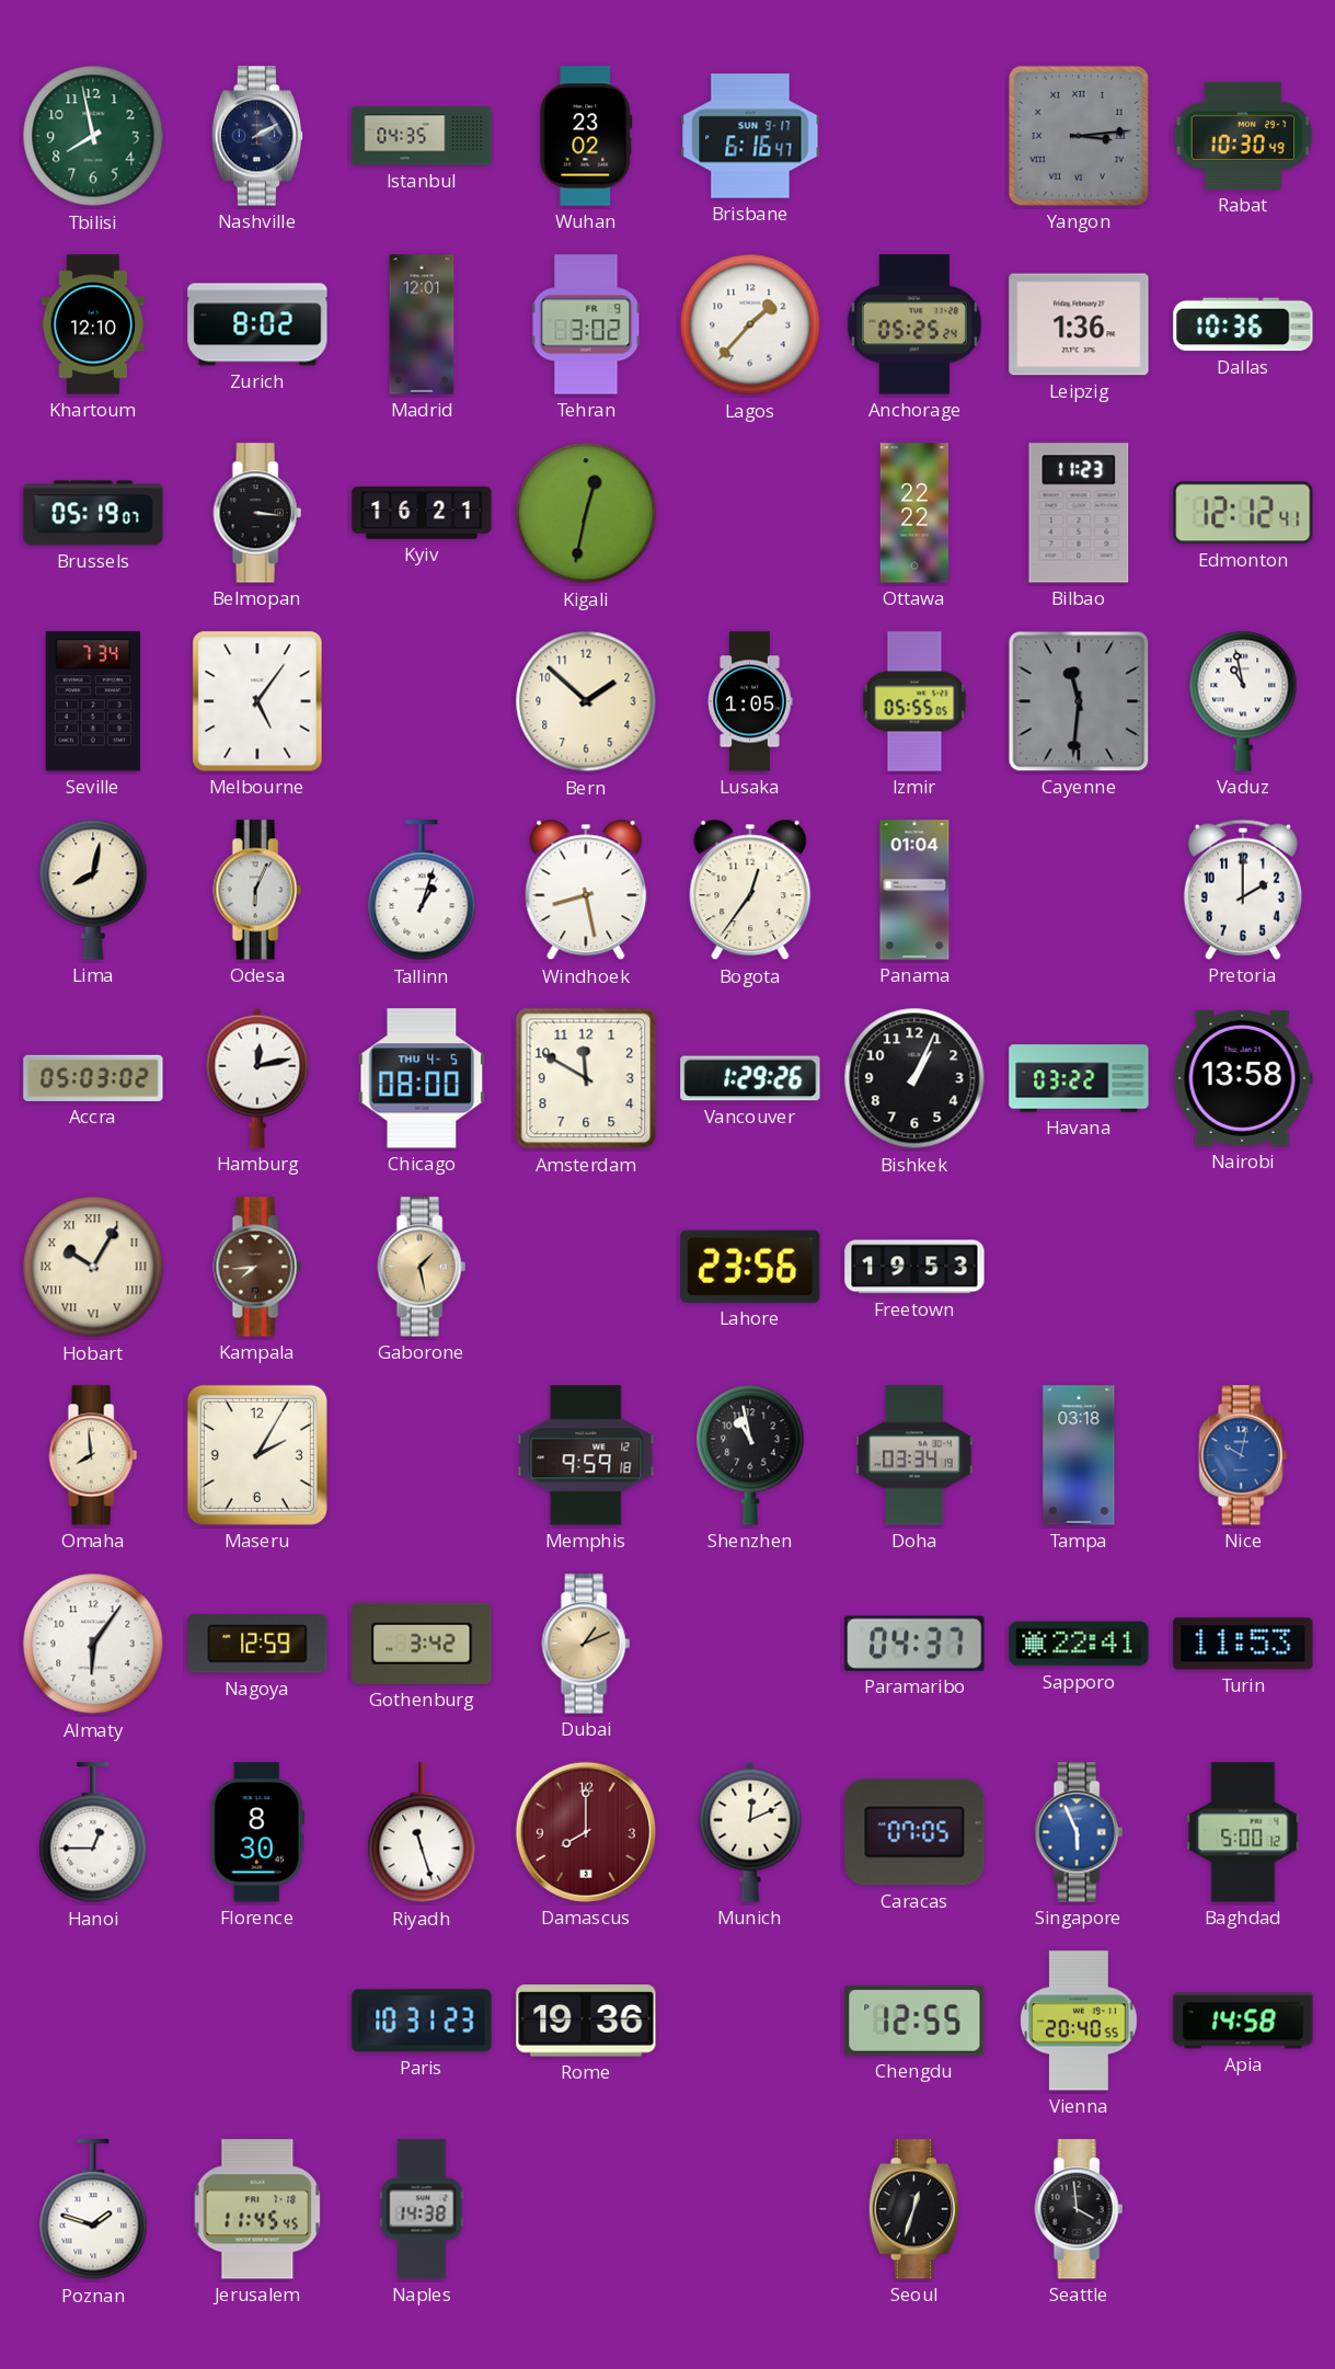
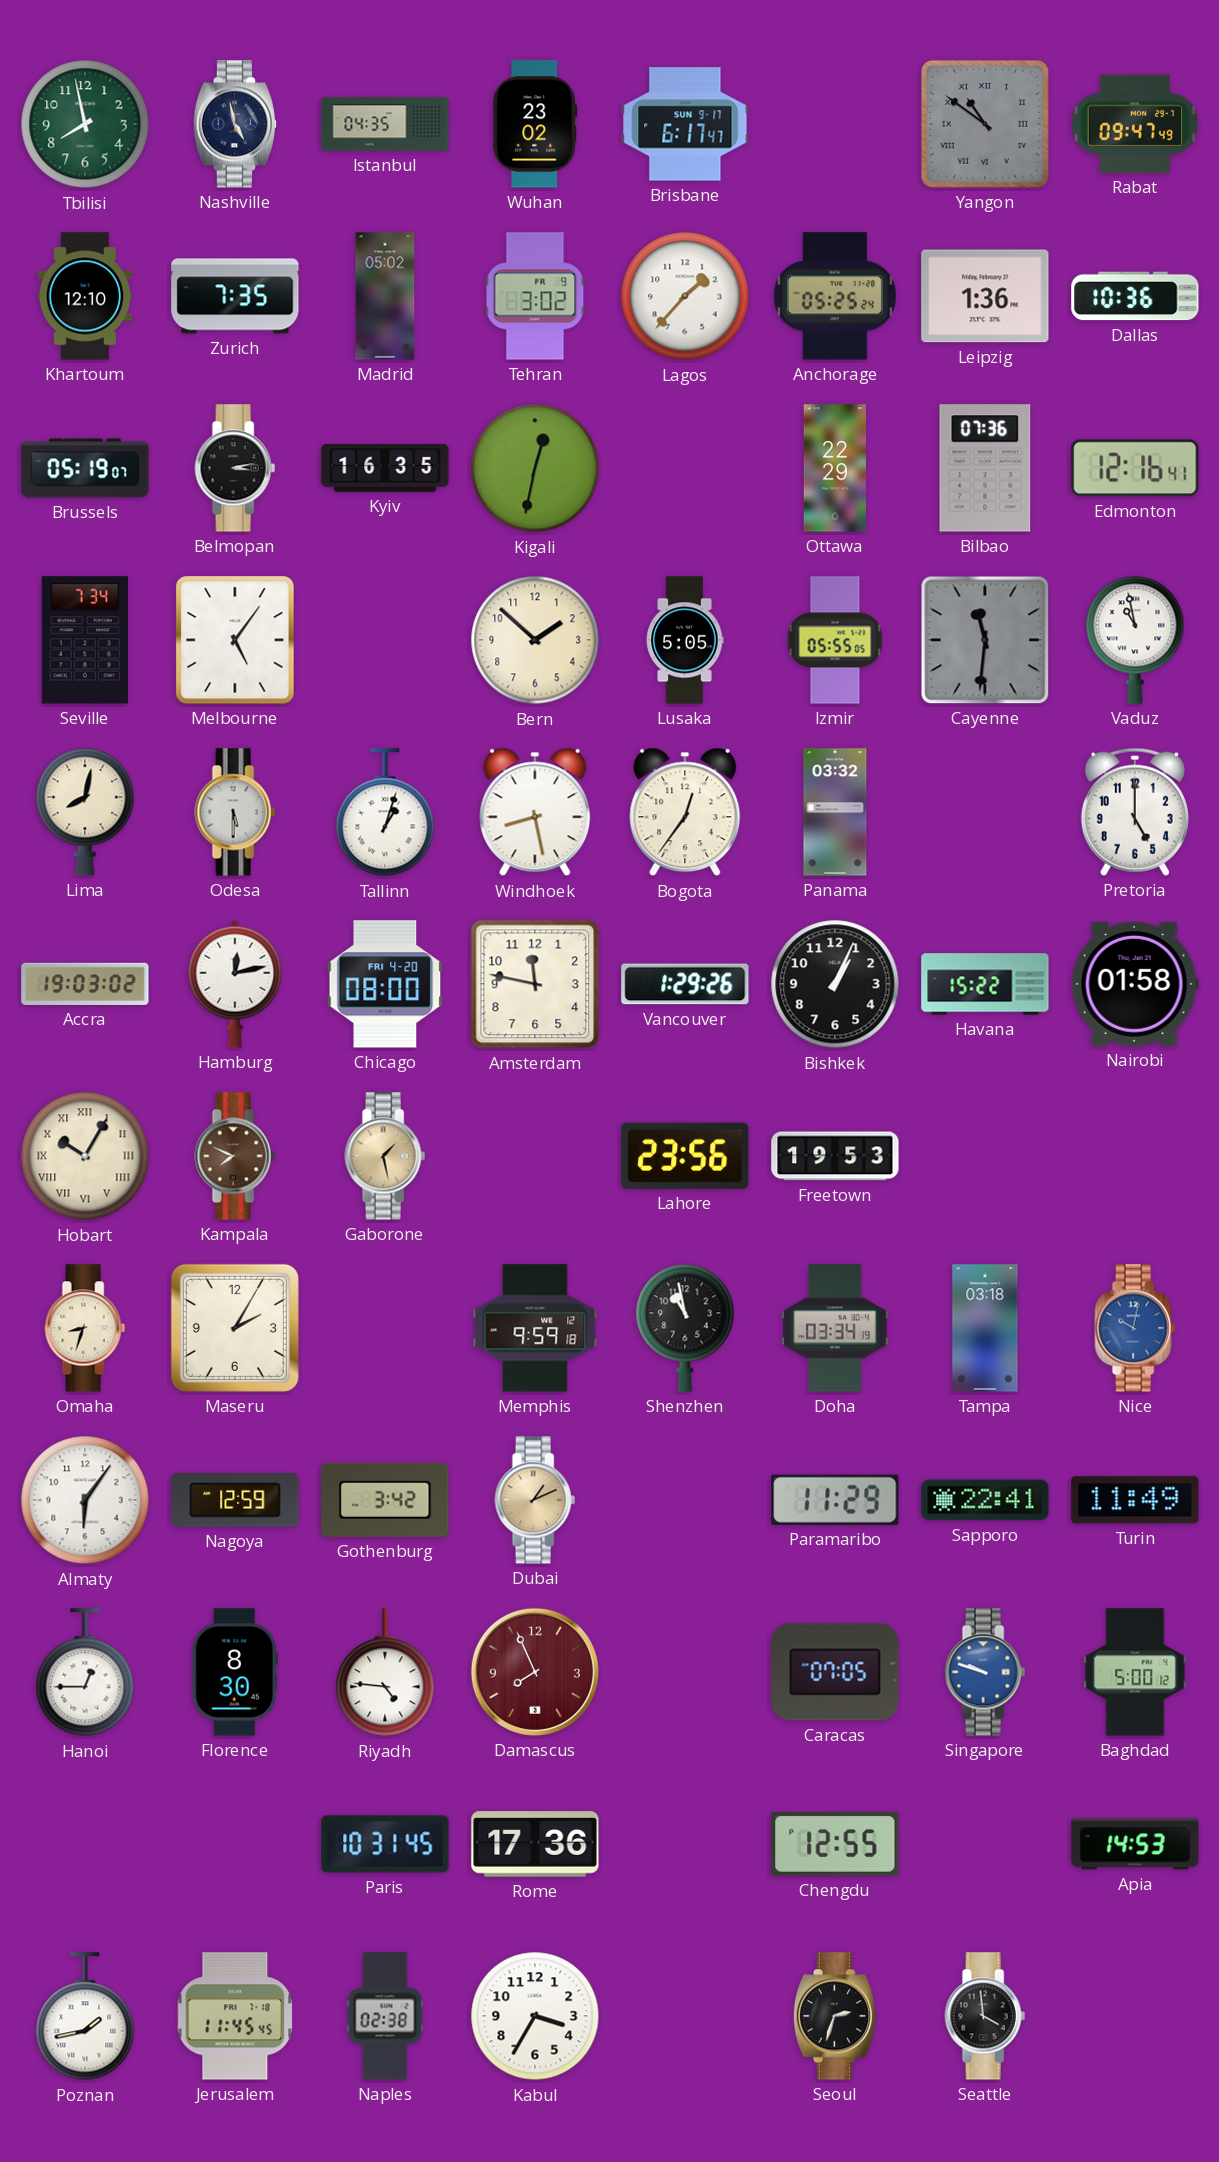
Nashville: 2:10 -> 4:58
Brisbane: 6:16 -> 6:17
Yangon: 3:14 -> 10:51
Rabat: 10:30 -> 09:47
Zurich: 8:02 -> 7:35
Madrid: 12:01 -> 05:02
Belmopan: 3:16 -> 3:13
Kyiv: 16:21 -> 16:35
Ottawa: 22:22 -> 22:29
Bilbao: 11:23 -> 07:36
Edmonton: 12:12 -> 12:16
Lusaka: 1:05 -> 5:05
Odesa: 6:04 -> 5:30
Panama: 01:04 -> 03:32
Pretoria: 2:00 -> 5:00
Accra: 05:03 -> 19:03
Chicago date: THU 4-5 -> FRI 4-20
Amsterdam: 11:50 -> 11:47
Havana: 03:22 -> 15:22
Nairobi: 13:58 -> 01:58
Kampala: 7:44 -> 7:49
Omaha: 7:59 -> 8:33
Paramaribo: 04:37 -> 11:29
Turin: 11:53 -> 11:49
Riyadh: 11:27 -> 4:46
Damascus: 8:00 -> 7:56
Munich: 12:11 -> none
Singapore: 5:56 -> 9:48
Paris: 10:31:23 -> 10:31:45
Rome: 19:36 -> 17:36
Vienna: 20:40 -> none
Apia: 14:58 -> 14:53
Poznan: 1:48 -> 1:43
Naples: 14:38 -> 02:38
Kabul: none -> 3:35
Seoul: 12:33 -> 2:33
